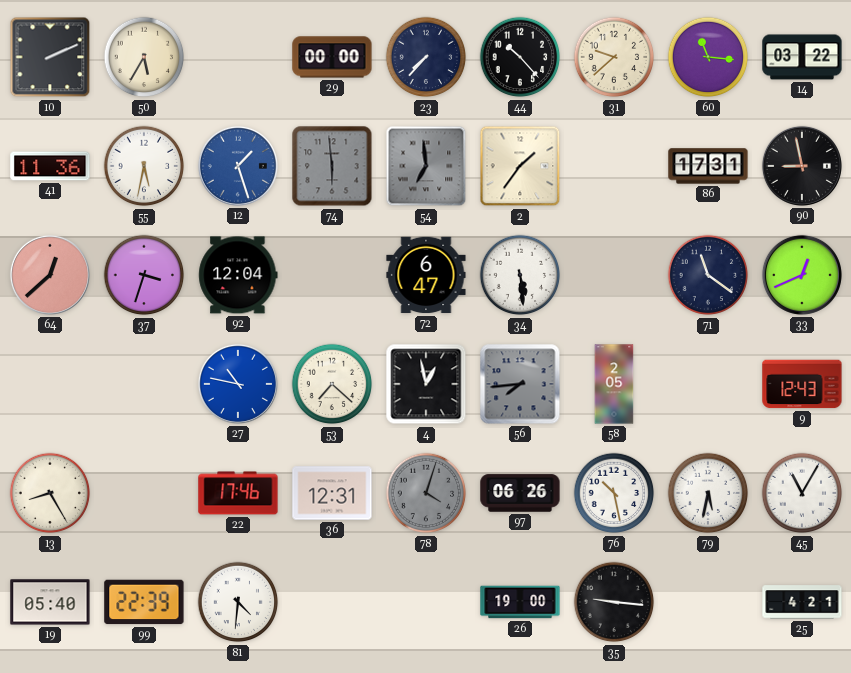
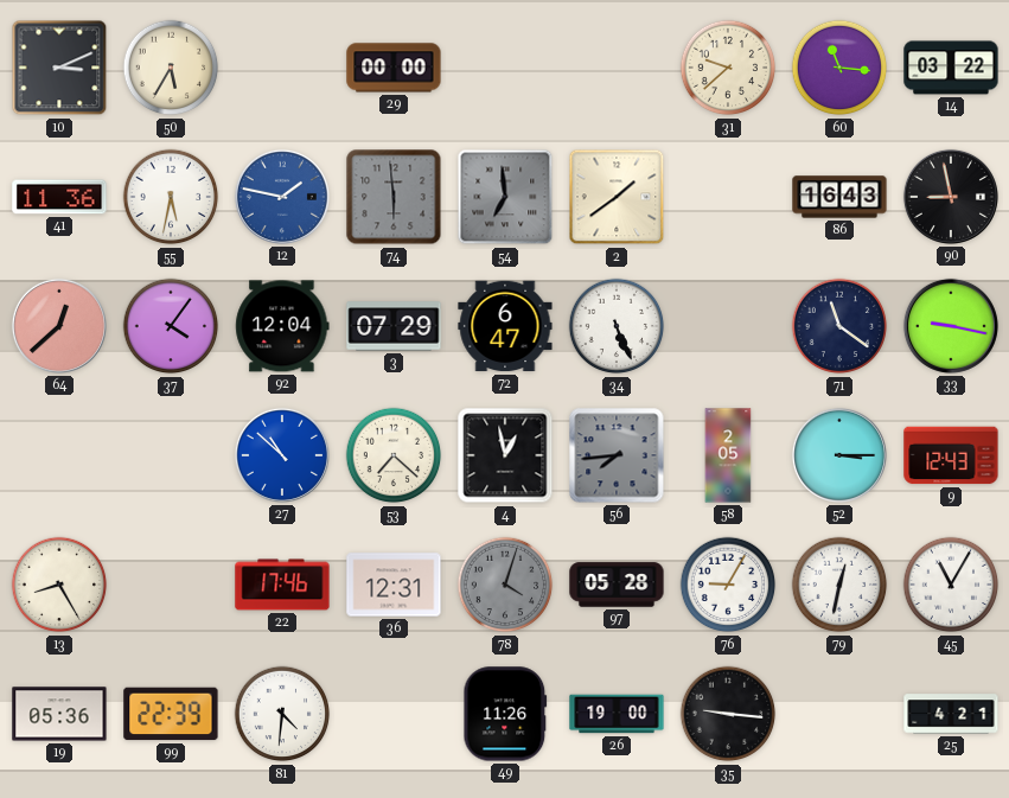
10: 2:11 -> 3:11
23: 7:37 -> none
44: 10:23 -> none
12: 1:27 -> 1:47
2: 1:36 -> 1:39
86: 17:31 -> 16:43
37: 3:33 -> 4:06
3: none -> 07:29
34: 5:29 -> 5:26
33: 12:41 -> 9:17
27: 10:47 -> 10:52
52: none -> 3:15
97: 06:26 -> 05:28
76: 10:28 -> 9:05
79: 5:32 -> 12:32
19: 05:40 -> 05:36
49: none -> 11:26
